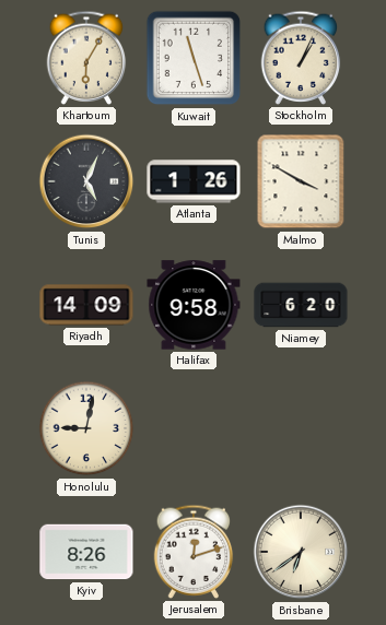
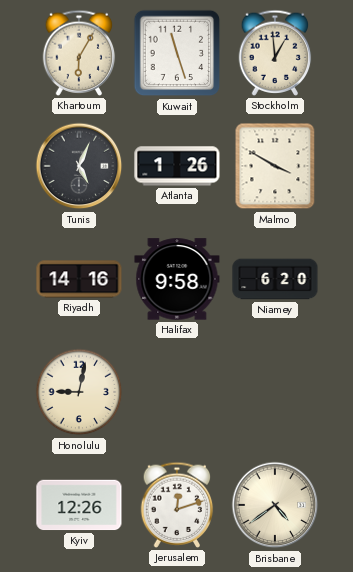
Stockholm: 1:04 -> 12:59
Riyadh: 14:09 -> 14:16
Kyiv: 8:26 -> 12:26
Brisbane: 6:39 -> 4:39
